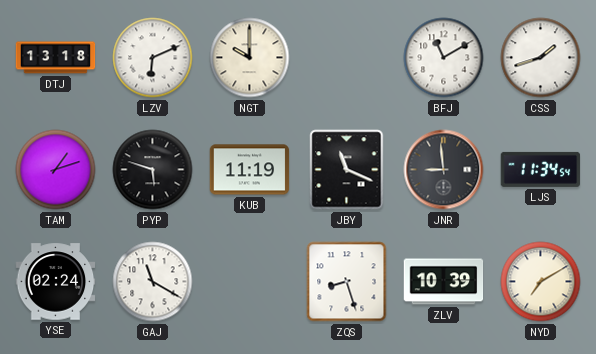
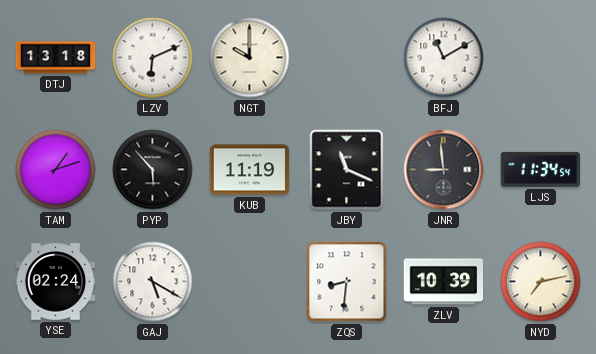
CSS: 1:42 -> none
PYP: 5:48 -> 5:53
GAJ: 11:20 -> 5:20
ZQS: 8:27 -> 8:31
NYD: 7:10 -> 7:13
